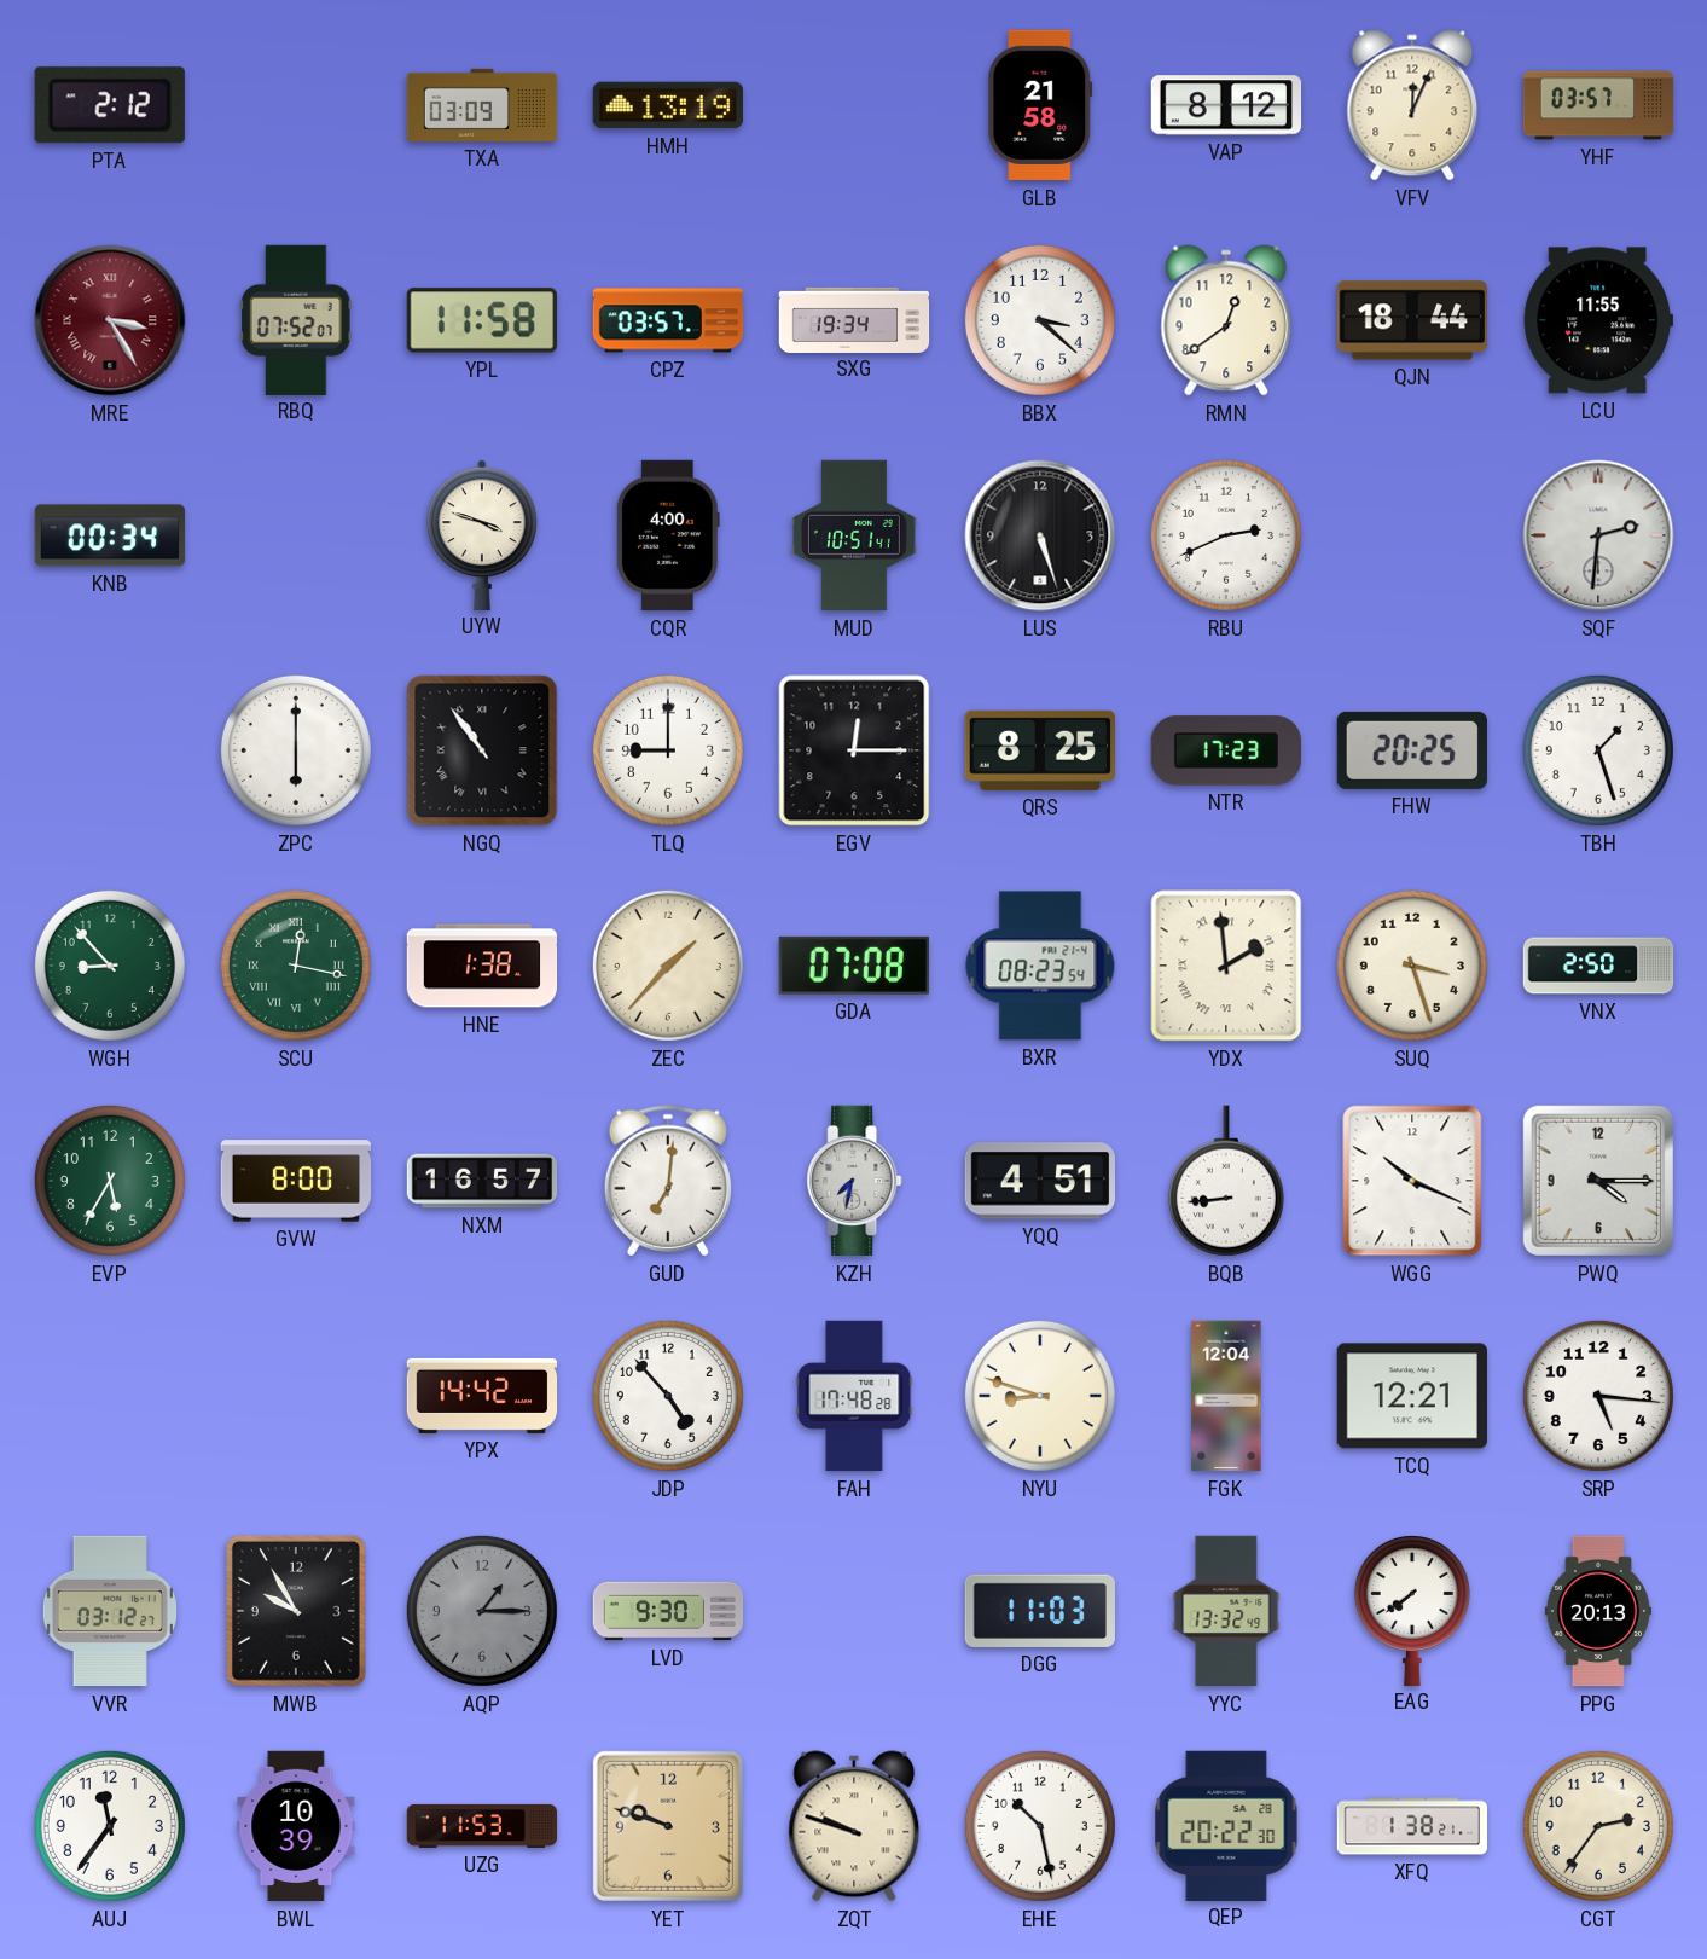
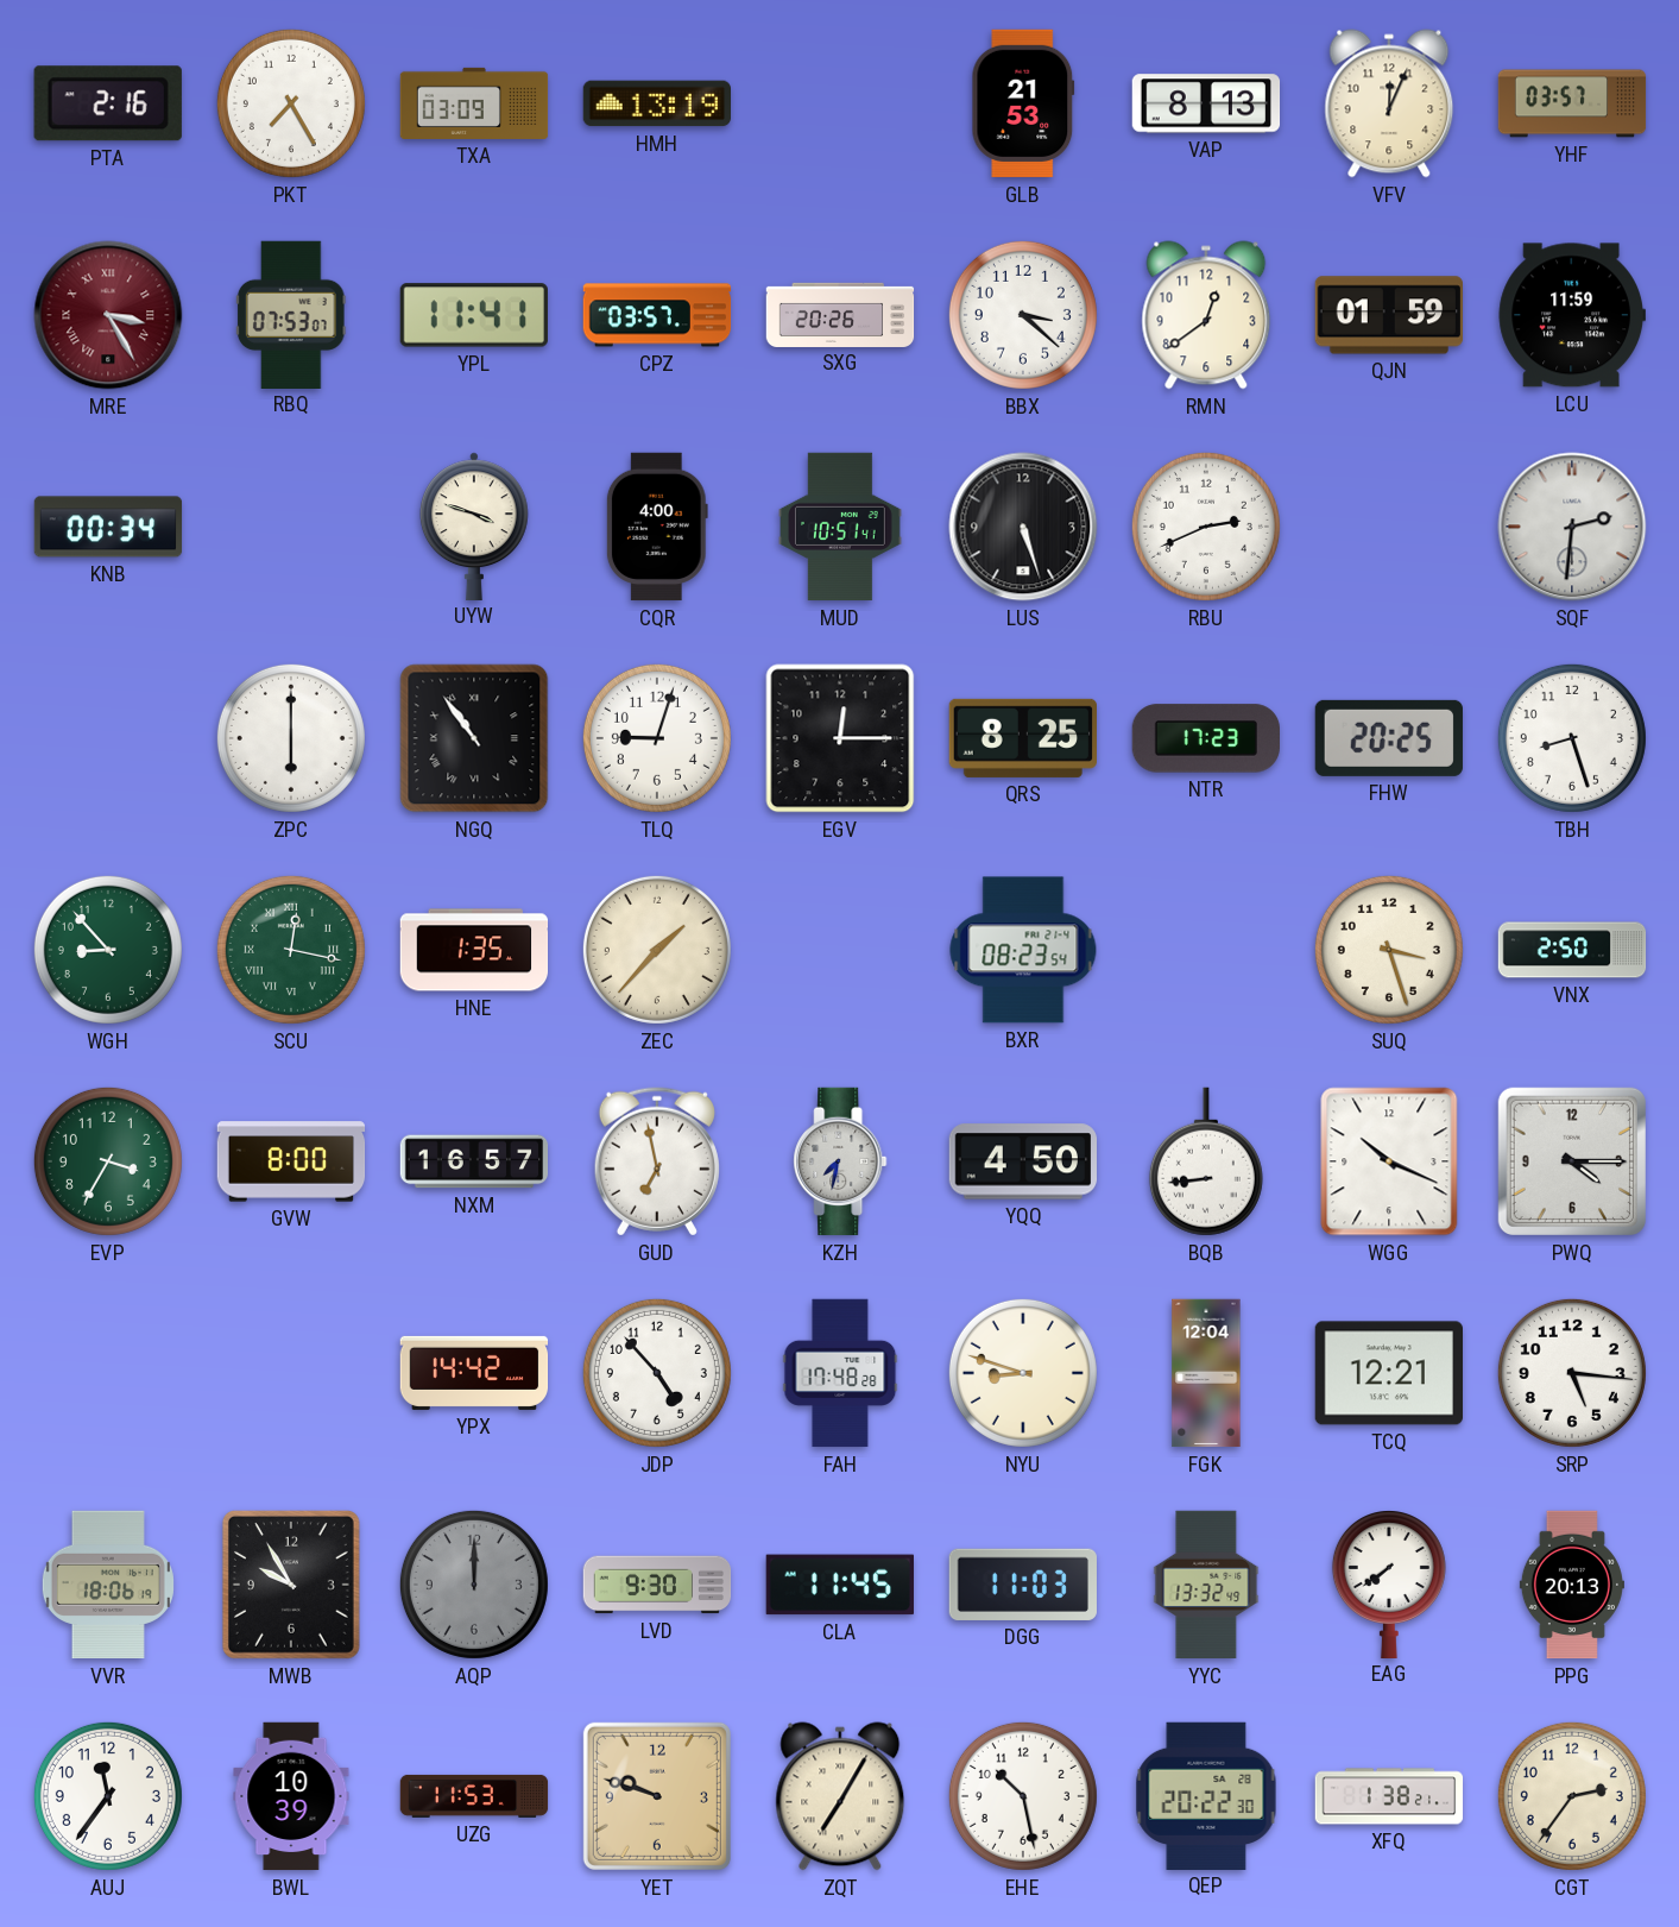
PTA: 2:12 -> 2:16
PKT: none -> 7:25
GLB: 21:58 -> 21:53
VAP: 8:12 -> 8:13
RBQ: 07:52 -> 07:53
YPL: 11:58 -> 11:41
SXG: 19:34 -> 20:26
QJN: 18:44 -> 01:59
LCU: 11:55 -> 11:59
TLQ: 9:00 -> 9:03
TBH: 1:27 -> 8:27
HNE: 1:38 -> 1:35
GDA: 07:08 -> none
YDX: 1:59 -> none
EVP: 5:35 -> 3:35
GUD: 7:01 -> 6:58
YQQ: 4:51 -> 4:50
VVR: 03:12 -> 18:06
AQP: 1:15 -> 12:00
CLA: none -> 11:45
ZQT: 9:48 -> 7:05
